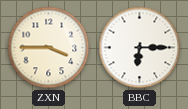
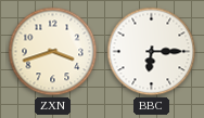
ZXN: 3:45 -> 3:42
